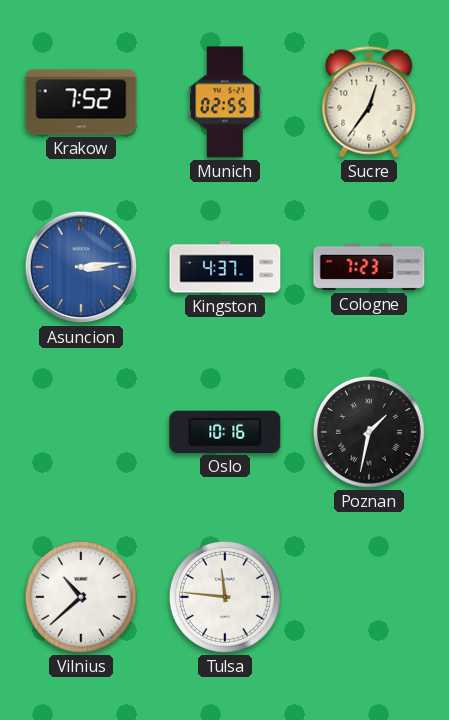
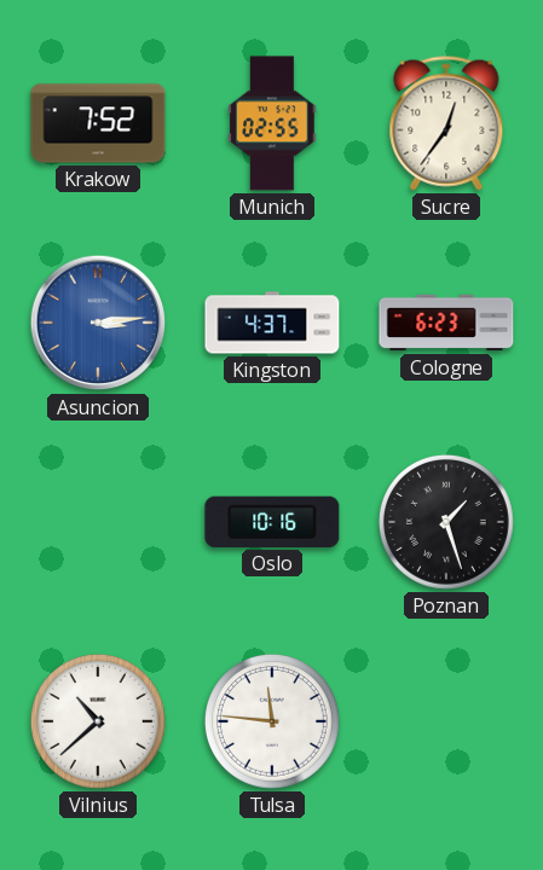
Cologne: 7:23 -> 6:23
Poznan: 1:32 -> 1:27
